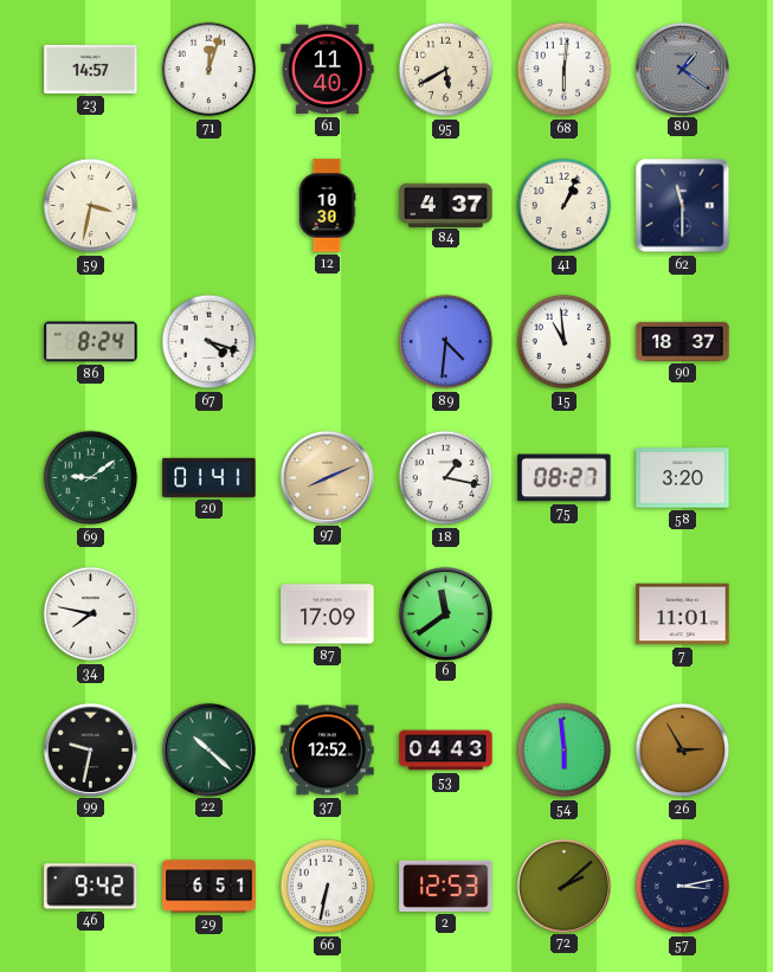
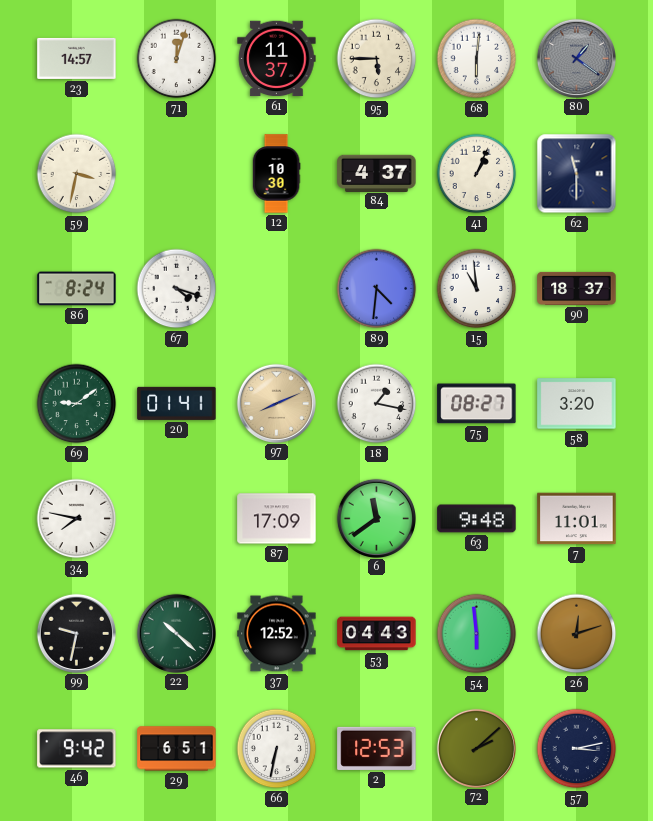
61: 11:40 -> 11:37
95: 5:40 -> 5:45
63: none -> 9:48
26: 2:55 -> 12:12
